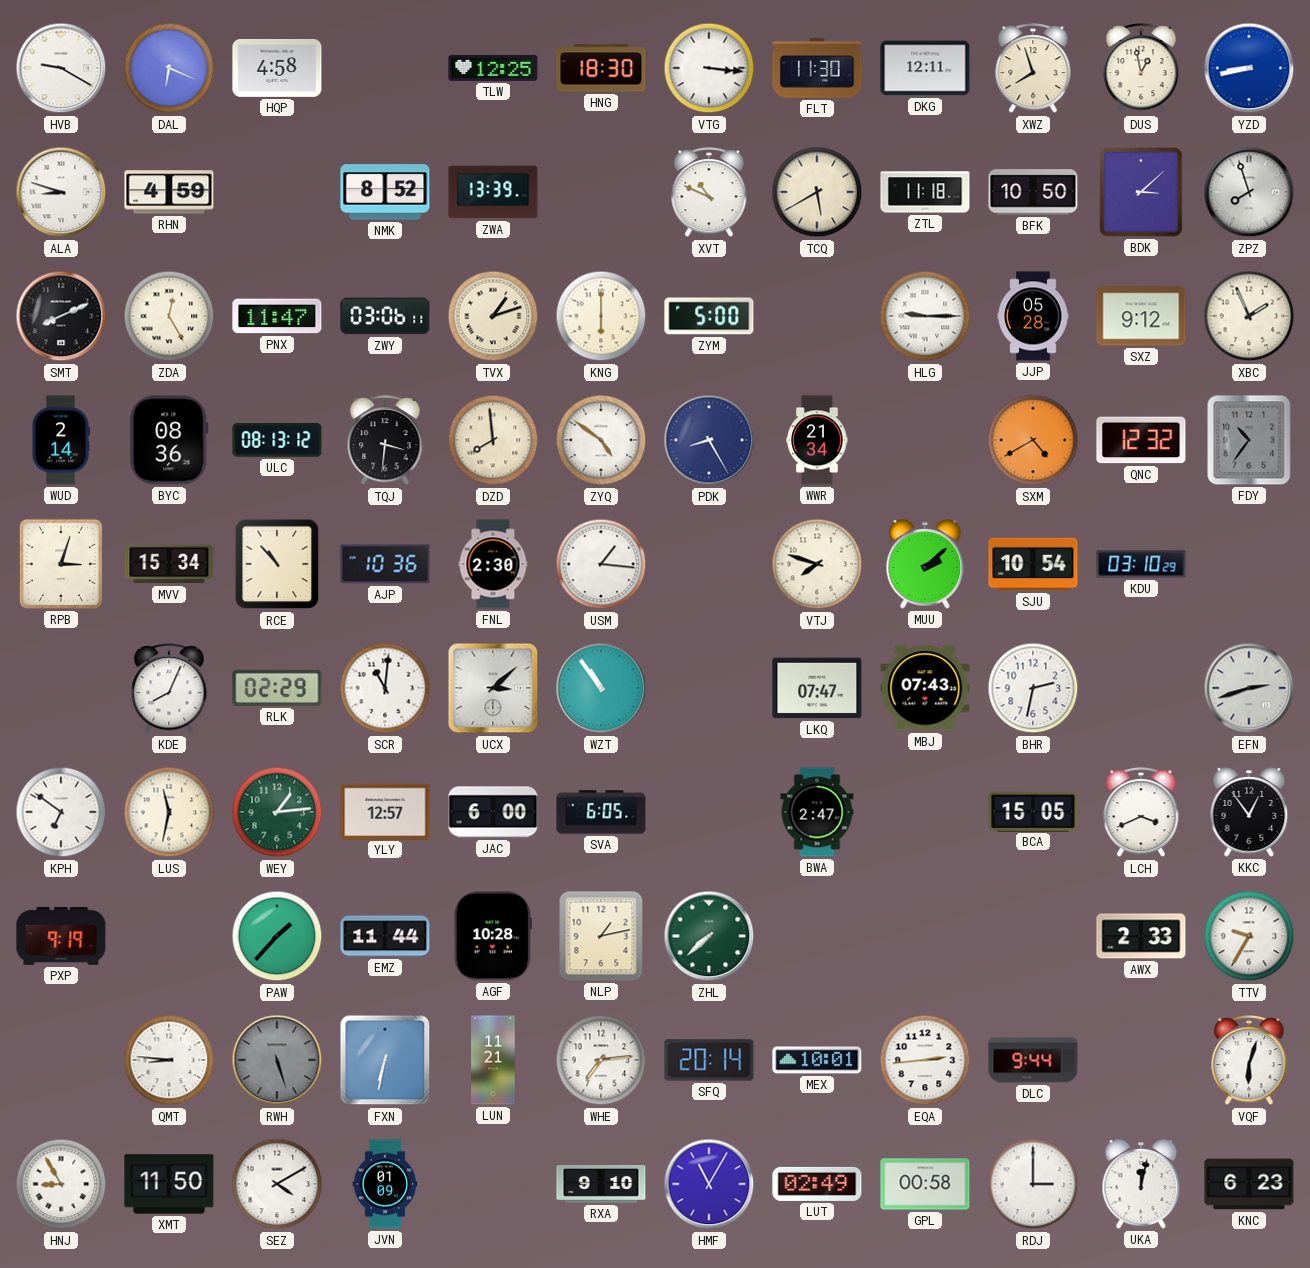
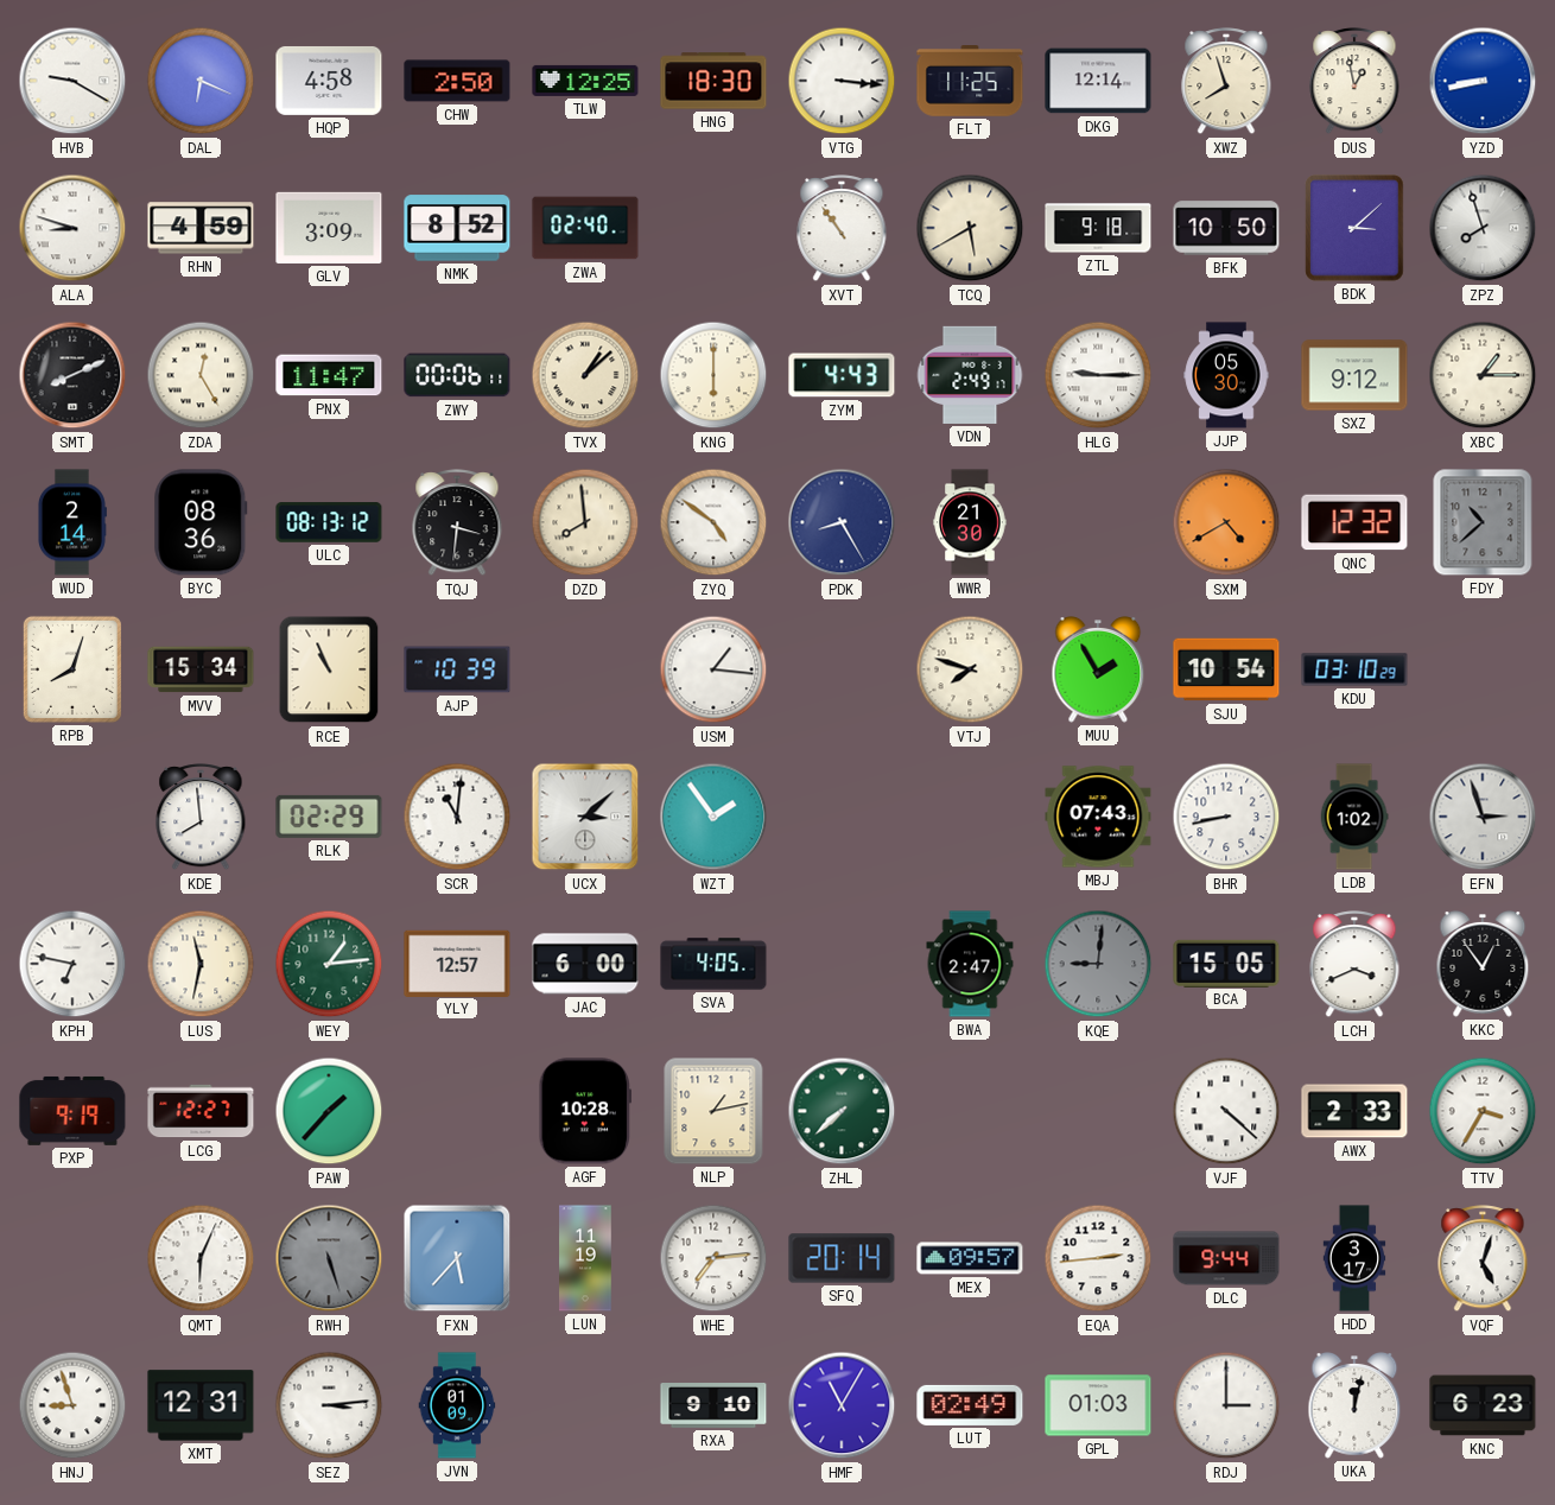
CHW: none -> 2:50
FLT: 11:30 -> 11:25
DKG: 12:11 -> 12:14
GLV: none -> 3:09
ZWA: 13:39 -> 02:40
XVT: 10:49 -> 10:54
ZTL: 11:18 -> 9:18
ZWY: 03:06 -> 00:06
TVX: 1:12 -> 1:08
ZYM: 5:00 -> 4:43
VDN: none -> 2:49
JJP: 05:28 -> 05:30
XBC: 1:56 -> 1:15
WWR: 21:34 -> 21:30
FDY: 10:36 -> 10:38
RPB: 3:03 -> 8:03
RCE: 10:53 -> 10:56
AJP: 10:36 -> 10:39
FNL: 2:30 -> none
MUU: 2:08 -> 1:55
KDE: 8:04 -> 7:59
WZT: 10:54 -> 1:54
LKQ: 07:47 -> none
BHR: 2:32 -> 8:43
LDB: none -> 1:02
EFN: 2:42 -> 2:57
KPH: 6:51 -> 6:47
SVA: 6:05 -> 4:05
KQE: none -> 9:01
LCG: none -> 12:27
EMZ: 11:44 -> none
VJF: none -> 4:22
TTV: 9:35 -> 3:35
QMT: 8:46 -> 6:04
FXN: 6:32 -> 5:37
LUN: 11:21 -> 11:19
MEX: 10:01 -> 09:57
HDD: none -> 3:17
VQF: 6:03 -> 5:03
HNJ: 8:55 -> 8:57
XMT: 11:50 -> 12:31
SEZ: 4:10 -> 3:14
GPL: 00:58 -> 01:03
